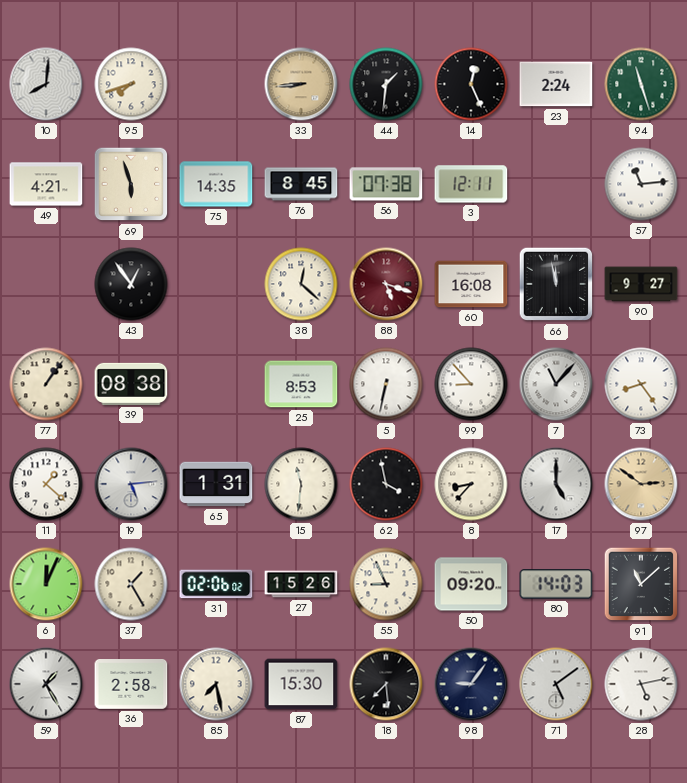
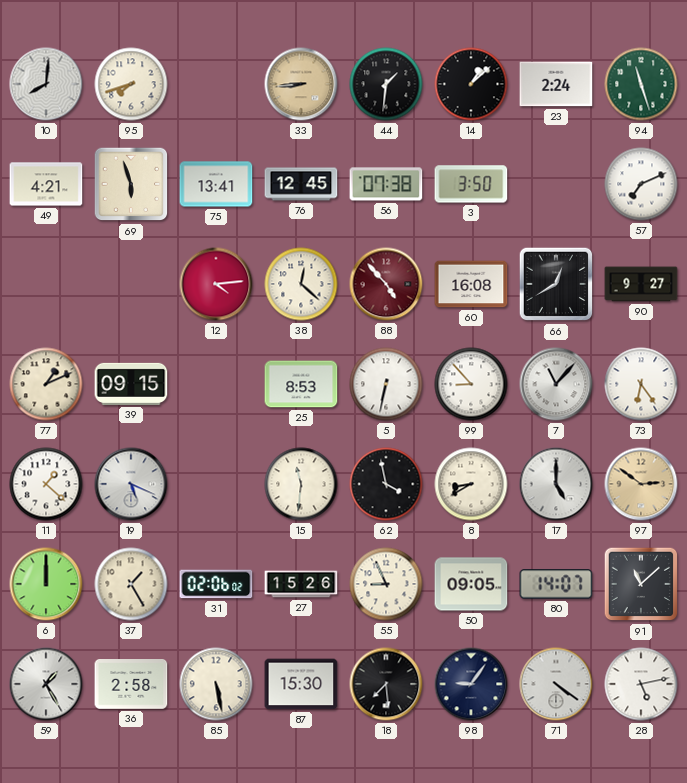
14: 12:26 -> 1:08
75: 14:35 -> 13:41
76: 8:45 -> 12:45
3: 12:11 -> 3:50
57: 11:14 -> 7:11
43: 12:54 -> none
12: none -> 4:14
88: 5:18 -> 4:53
66: 11:58 -> 12:40
77: 1:06 -> 1:11
39: 08:38 -> 09:15
73: 8:24 -> 6:24
19: 5:14 -> 5:19
65: 1:31 -> none
8: 8:37 -> 8:40
6: 12:04 -> 12:00
50: 09:20 -> 09:05
80: 14:03 -> 14:07
85: 7:28 -> 5:28
71: 5:09 -> 4:21
